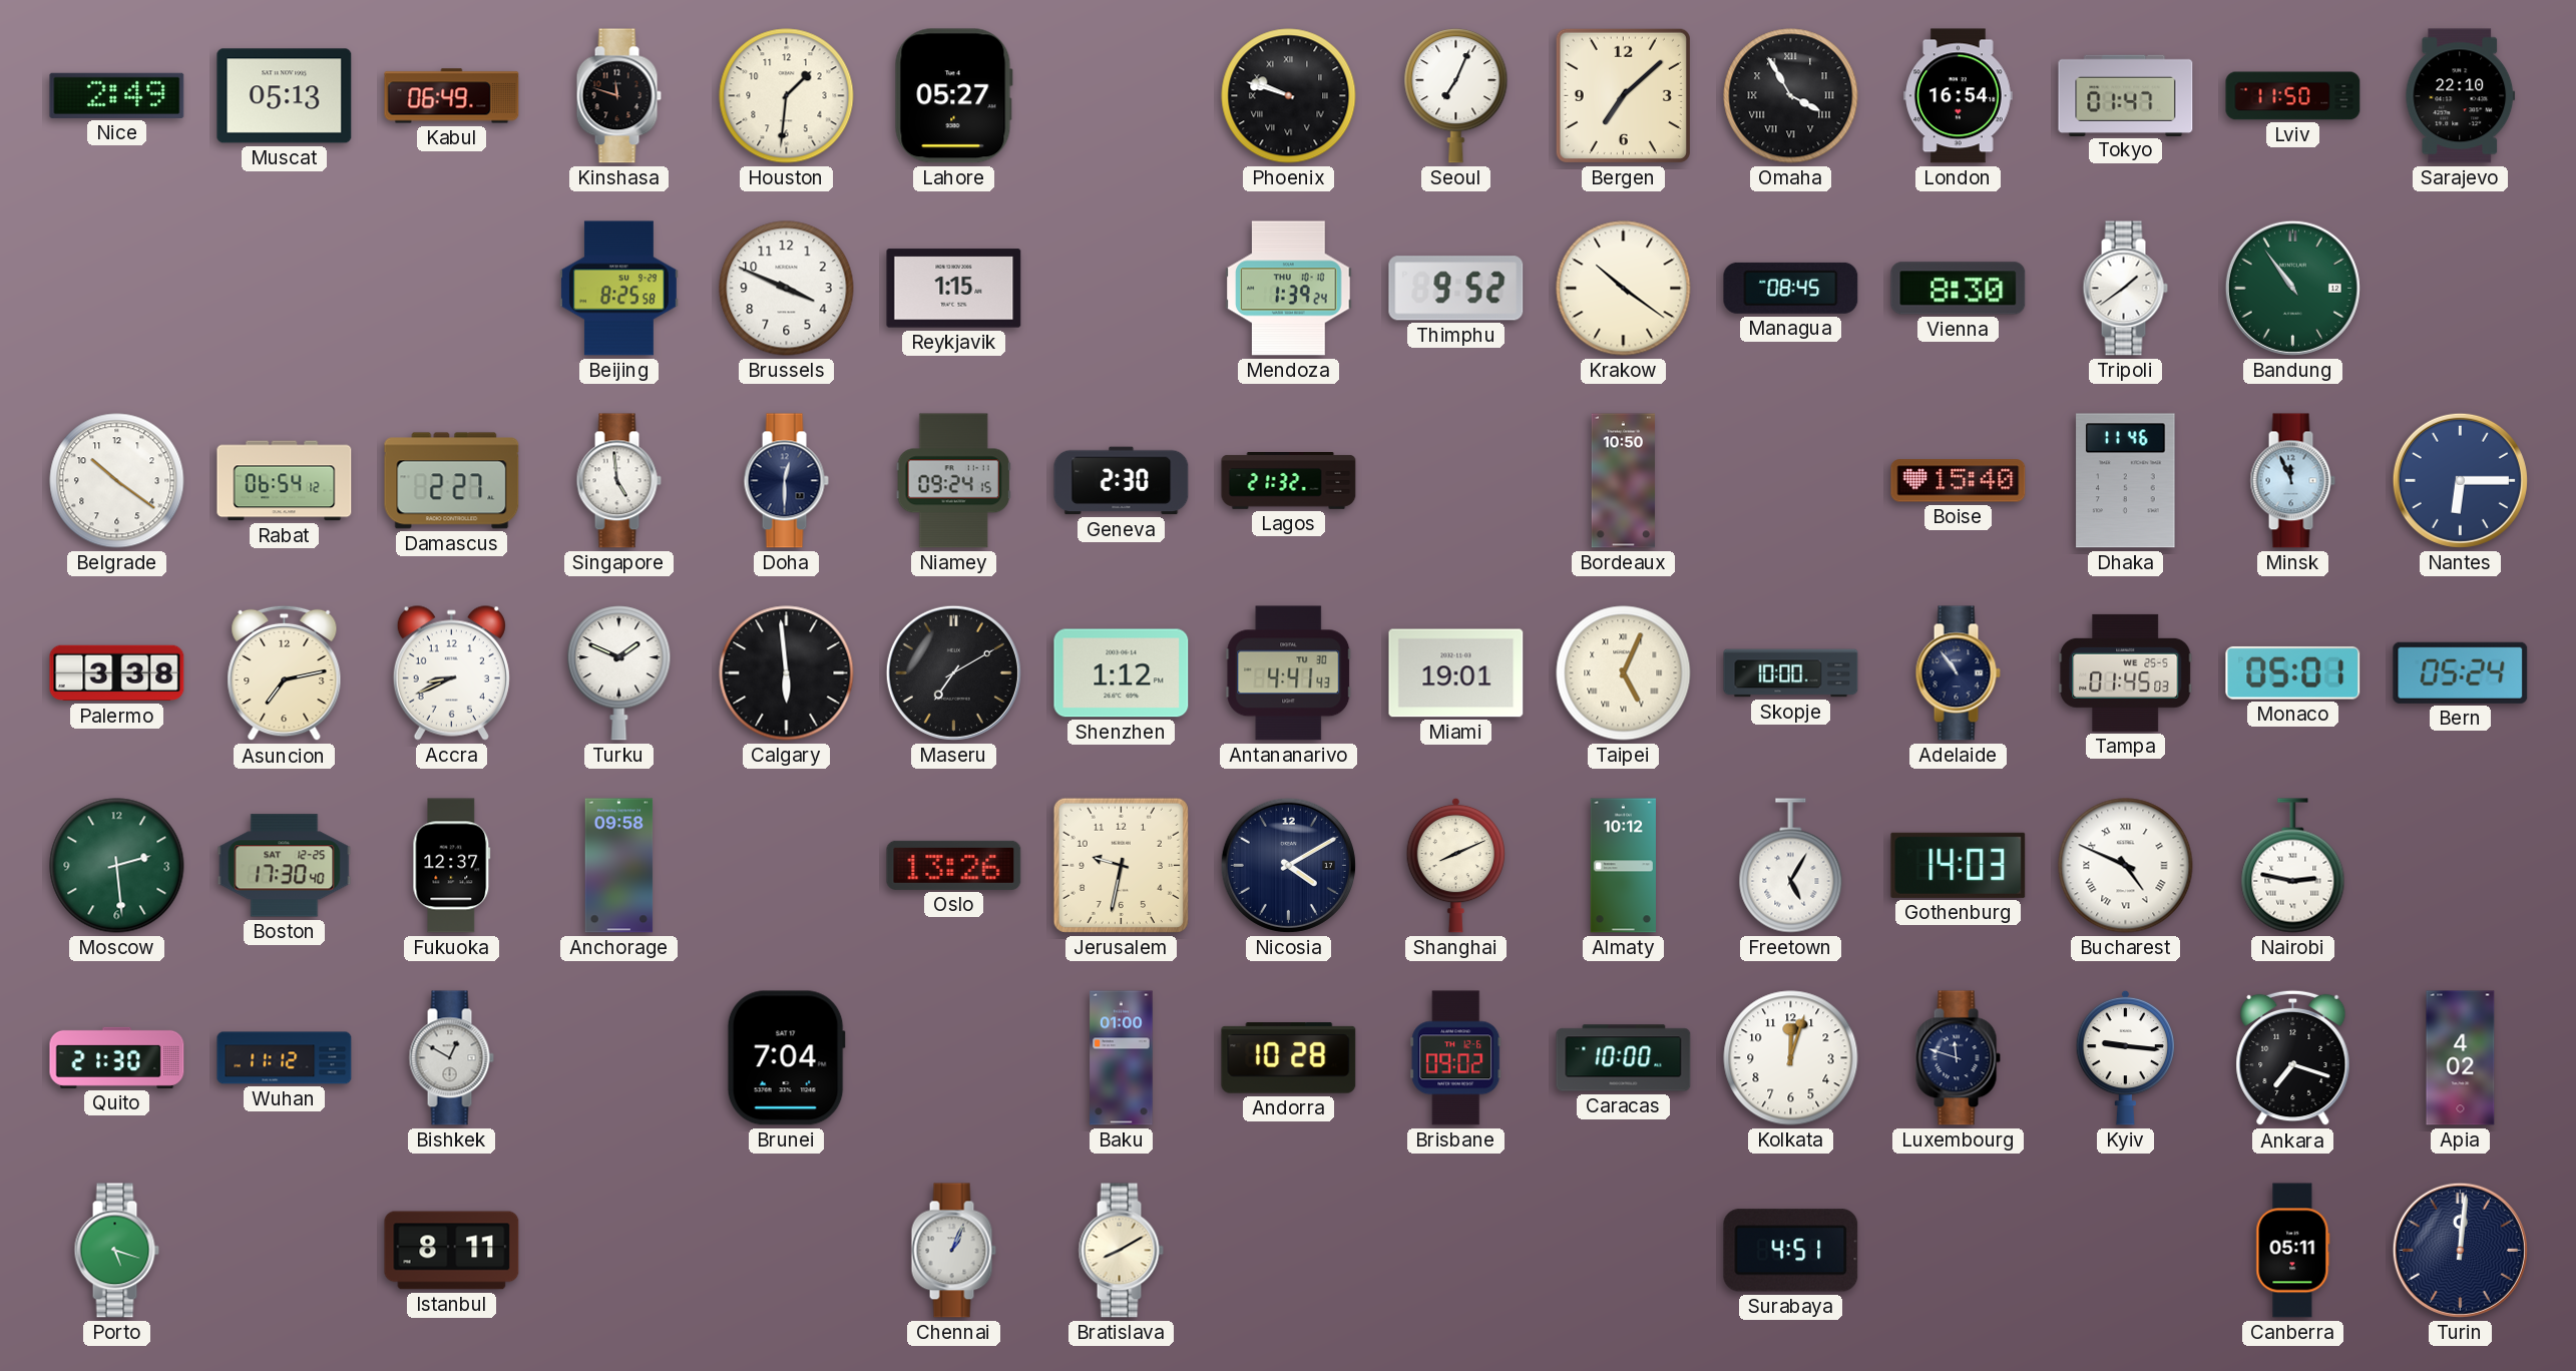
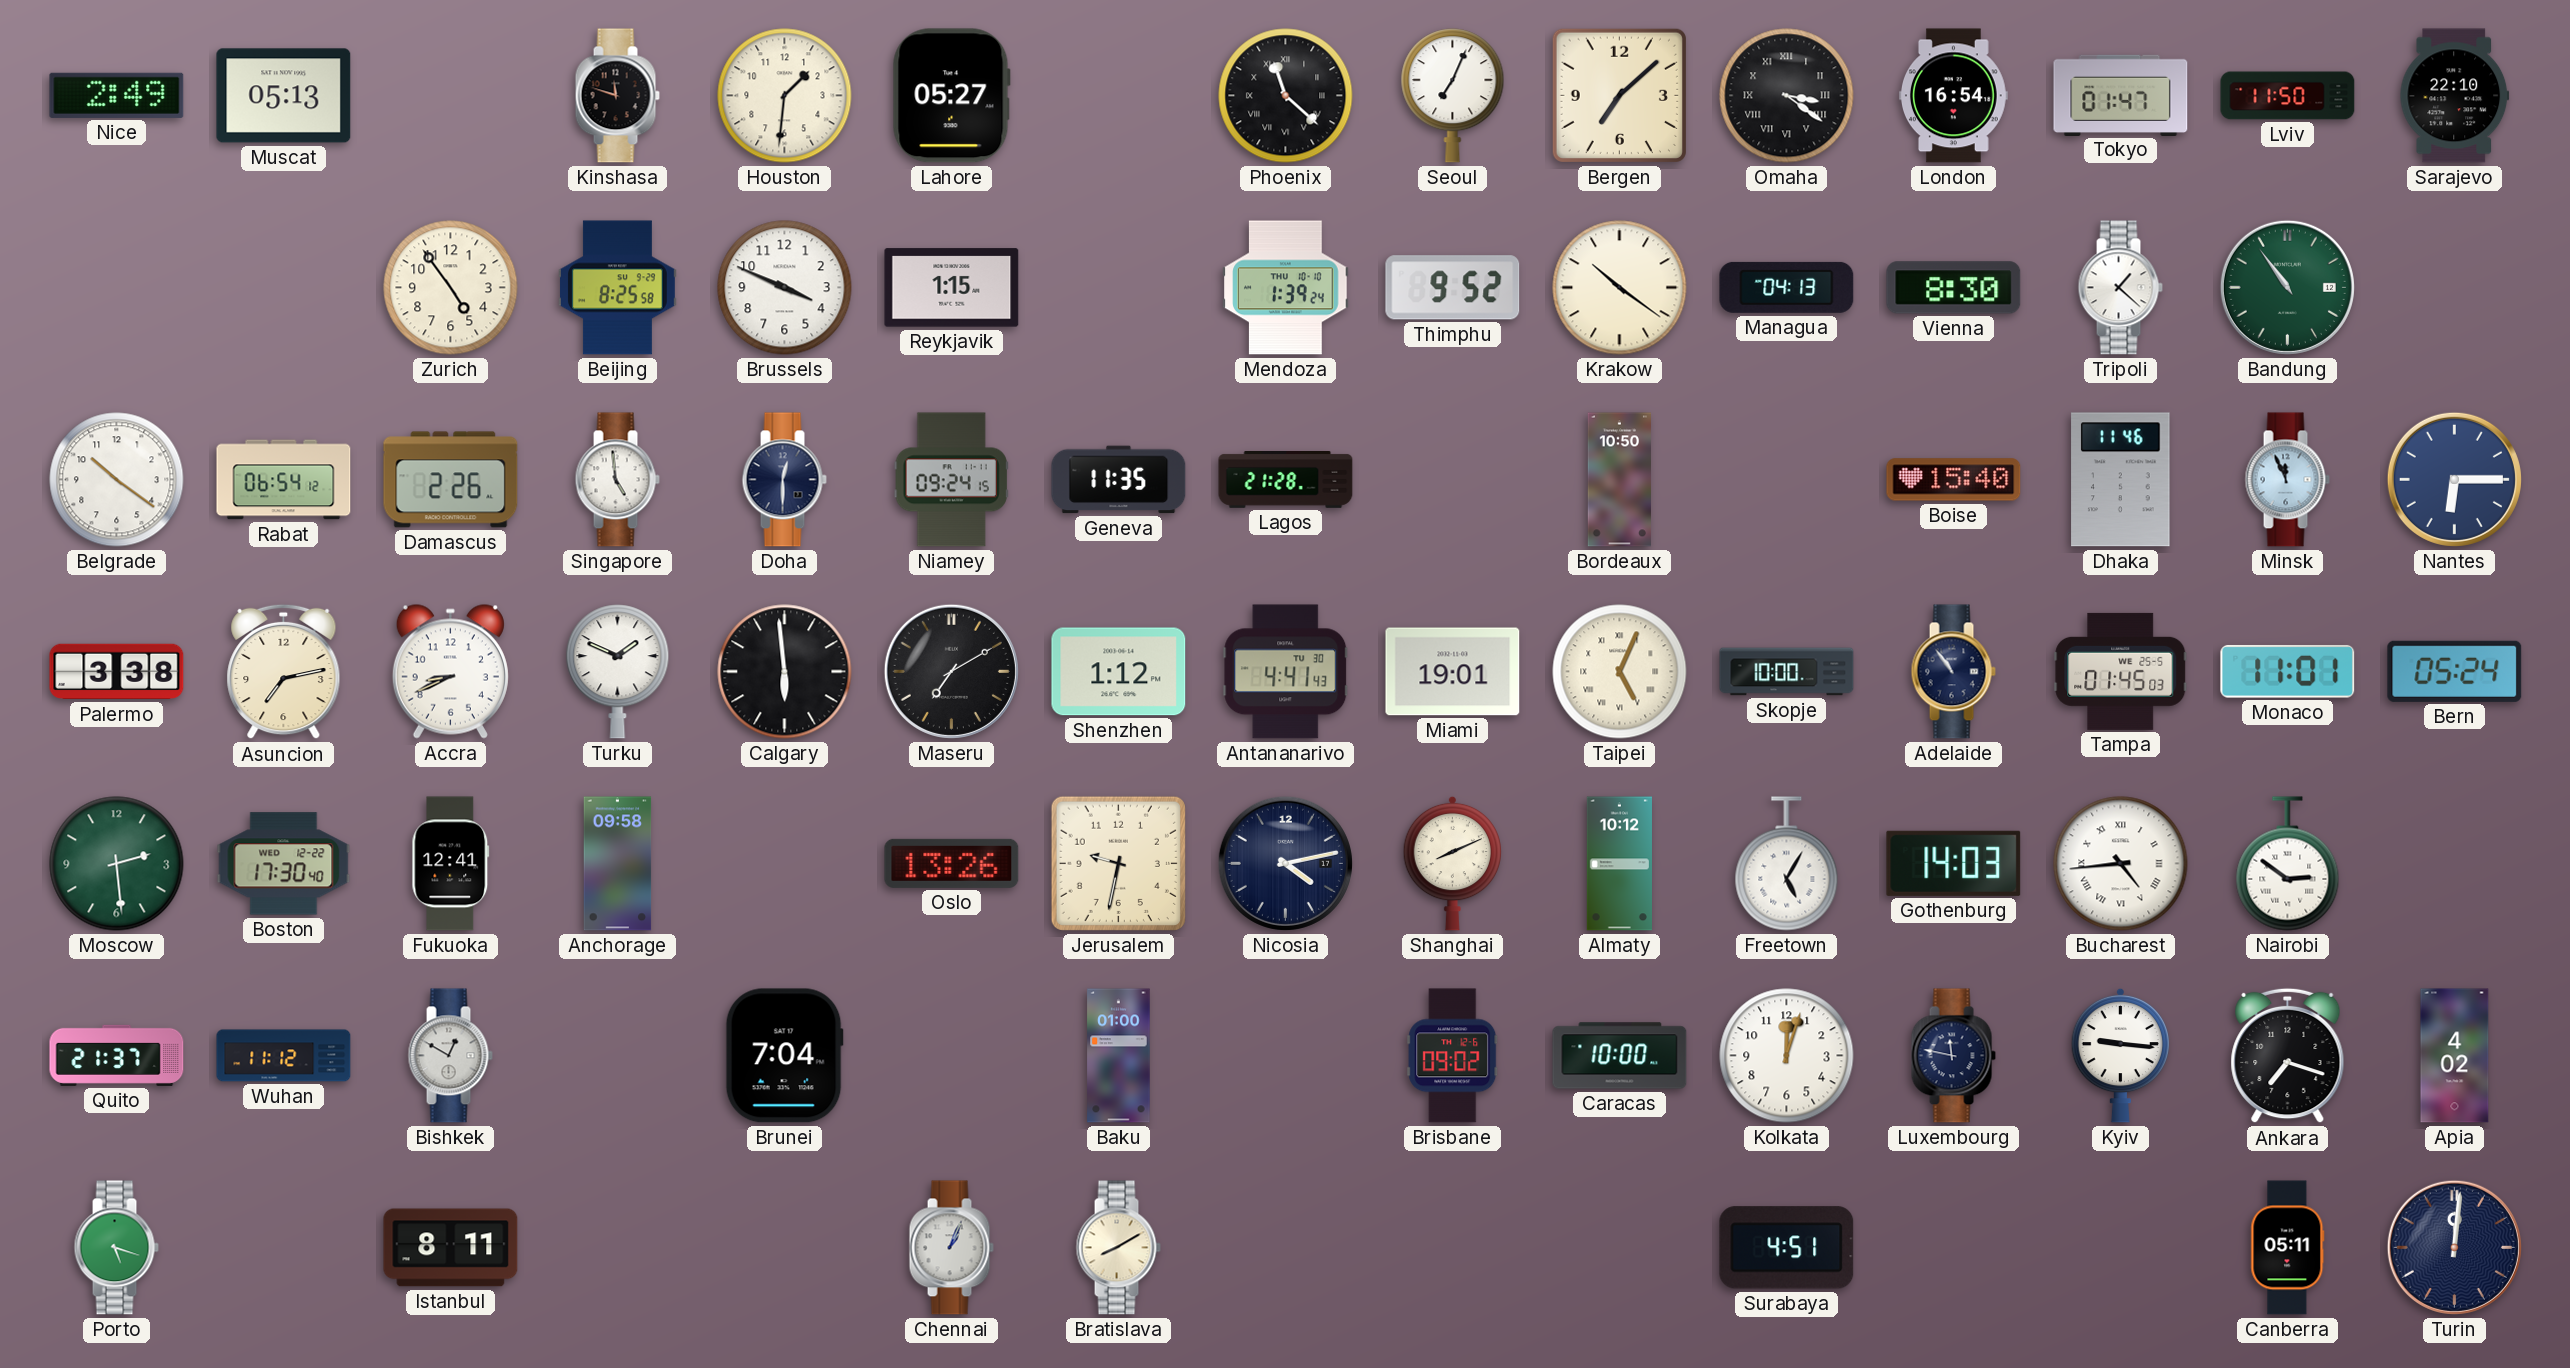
Kabul: 06:49 -> none
Phoenix: 9:48 -> 11:22
Omaha: 3:55 -> 3:21
Zurich: none -> 4:54
Managua: 08:45 -> 04:13
Tripoli: 1:39 -> 1:22
Damascus: 2:27 -> 2:26
Geneva: 2:30 -> 11:35
Lagos: 21:32 -> 21:28
Monaco: 05:01 -> 11:01
Boston date: SAT 12-25 -> WED 12-22
Fukuoka: 12:37 -> 12:41
Nicosia: 4:10 -> 4:13
Bucharest: 4:49 -> 4:44
Nairobi: 2:47 -> 2:51
Quito: 21:30 -> 21:37
Andorra: 10:28 -> none
Luxembourg: 11:48 -> 11:47
